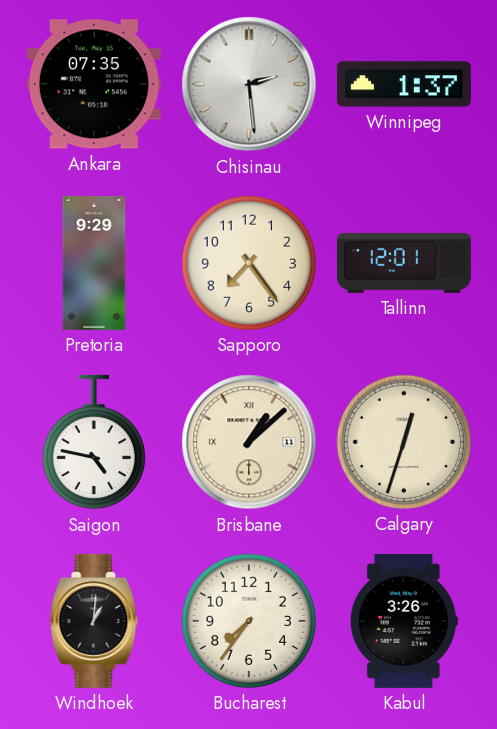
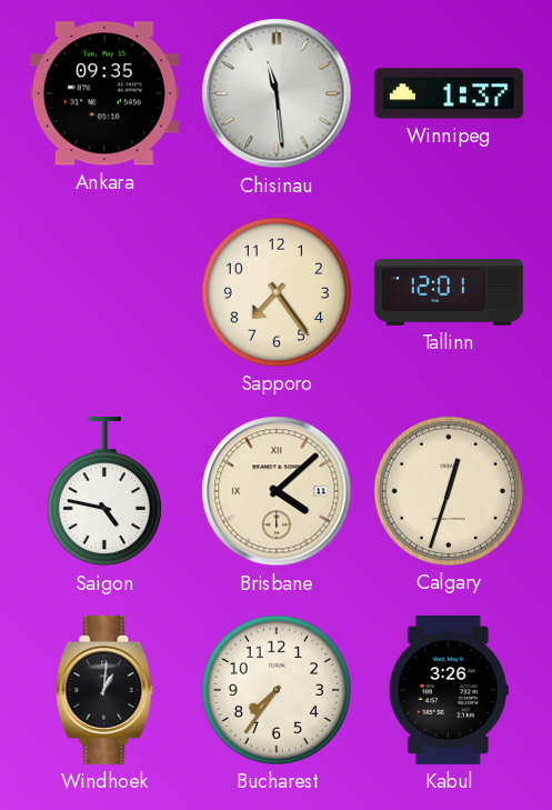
Ankara: 07:35 -> 09:35
Chisinau: 2:29 -> 11:29
Pretoria: 9:29 -> none
Brisbane: 1:08 -> 4:08
